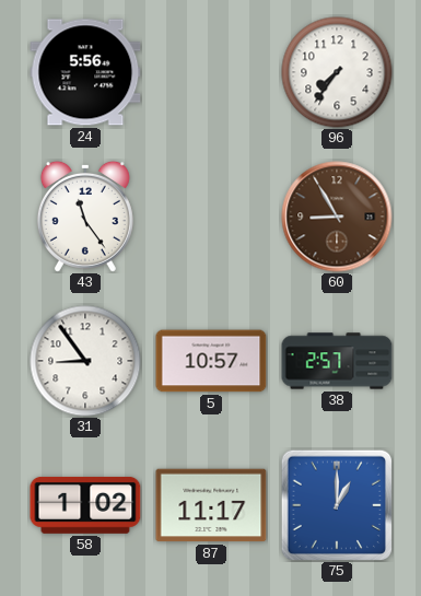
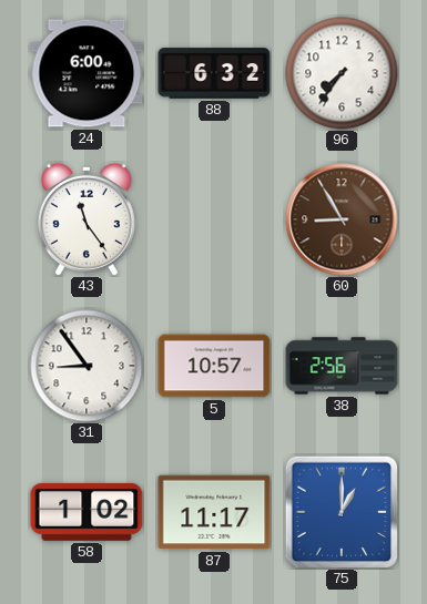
24: 5:56 -> 6:00
88: none -> 6:32
38: 2:57 -> 2:56
